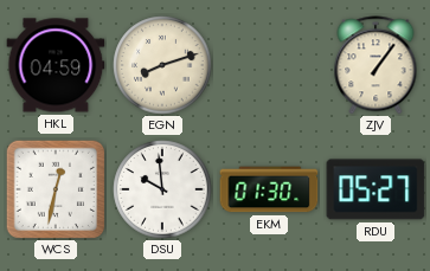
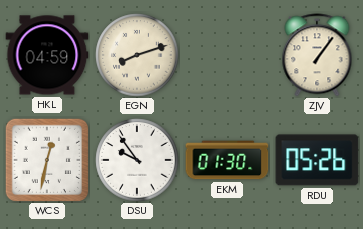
DSU: 9:59 -> 9:54
RDU: 05:27 -> 05:26
